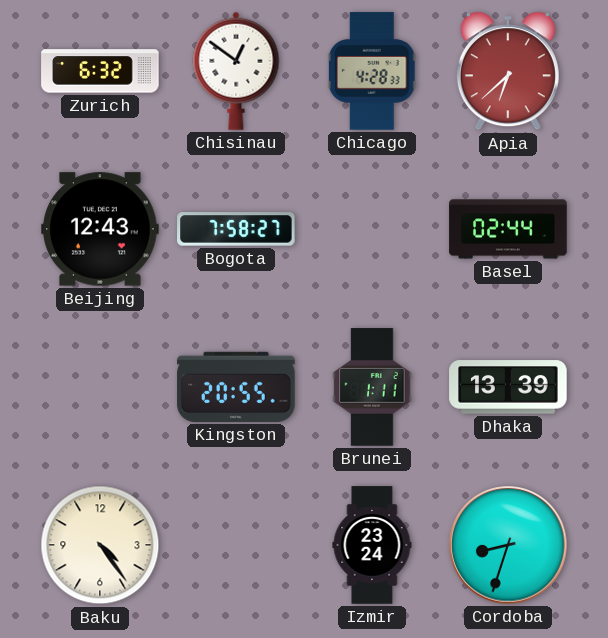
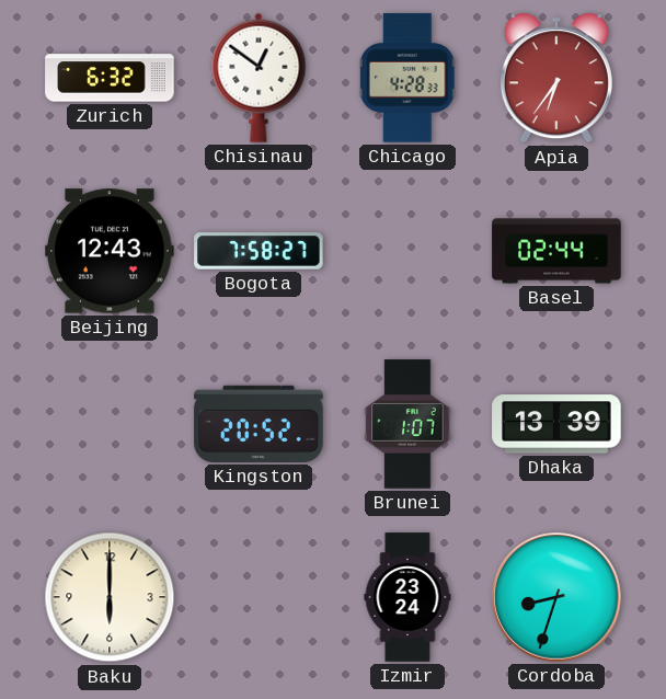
Apia: 6:38 -> 6:36
Kingston: 20:55 -> 20:52
Brunei: 1:11 -> 1:07
Baku: 4:24 -> 6:00
